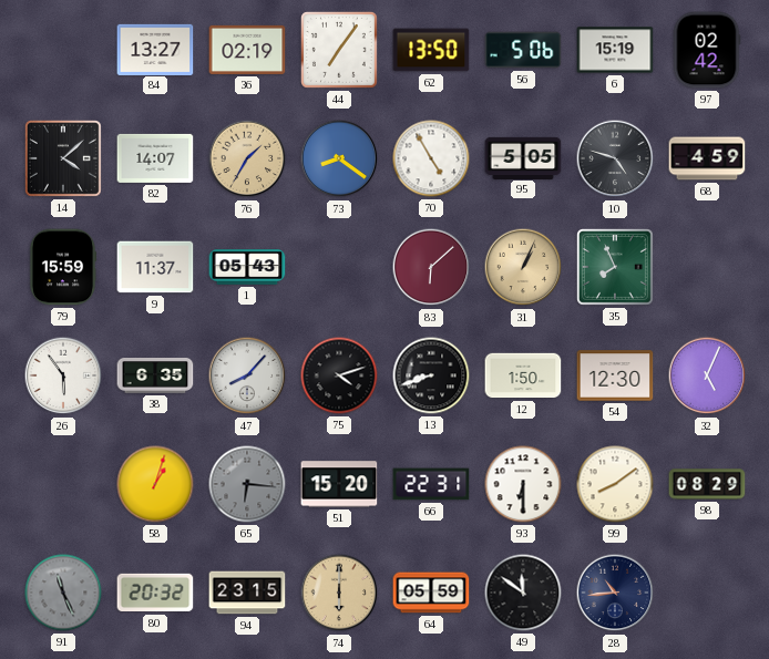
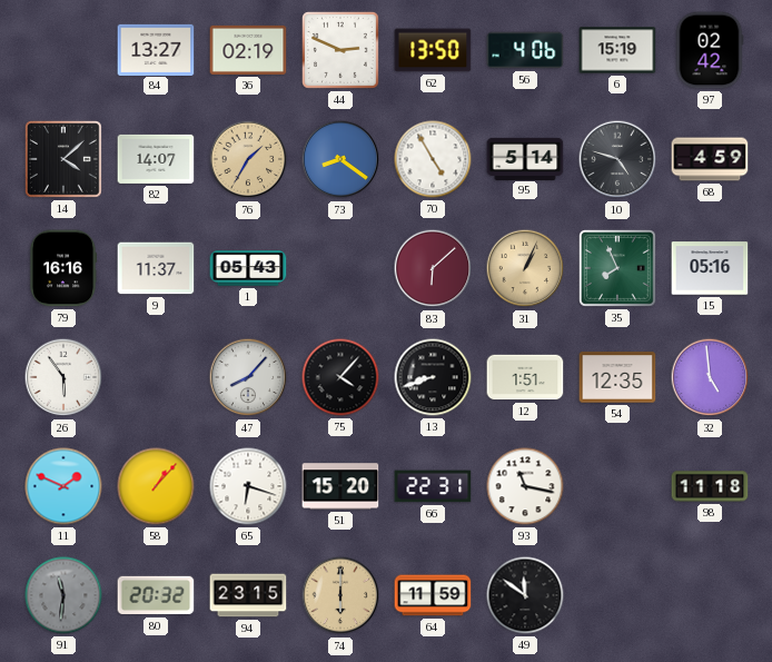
44: 7:06 -> 2:49
56: 5:06 -> 4:06
95: 5:05 -> 5:14
79: 15:59 -> 16:16
15: none -> 05:16
38: 6:35 -> none
75: 4:12 -> 4:07
12: 1:50 -> 1:51
54: 12:30 -> 12:35
32: 5:04 -> 4:59
11: none -> 1:49
58: 1:03 -> 1:07
65: 6:16 -> 6:18
65 dial: grey -> white
93: 6:30 -> 11:17
99: 8:09 -> none
98: 08:29 -> 11:18
91: 11:26 -> 11:31
64: 05:59 -> 11:59
28: 10:44 -> none
